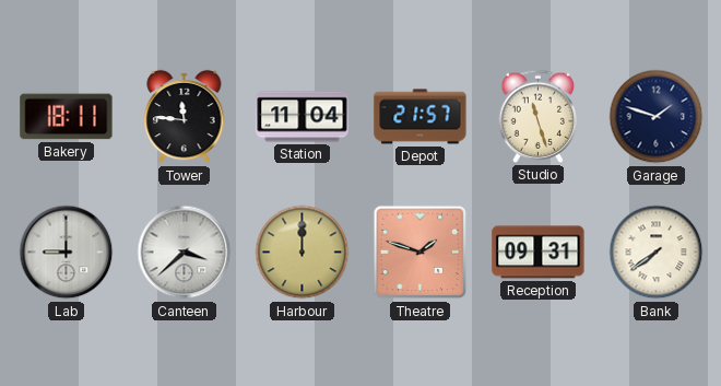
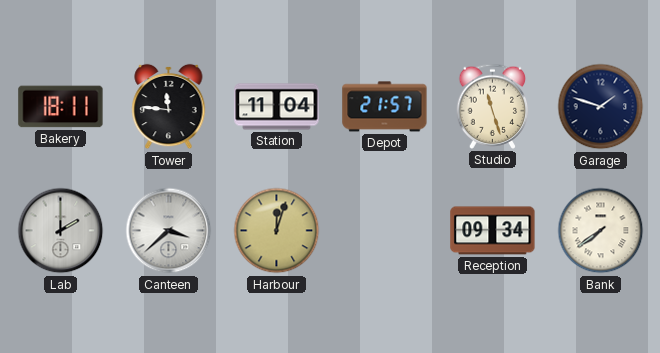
Lab: 9:00 -> 2:00
Harbour: 12:00 -> 12:03
Theatre: 1:48 -> none
Reception: 09:31 -> 09:34
